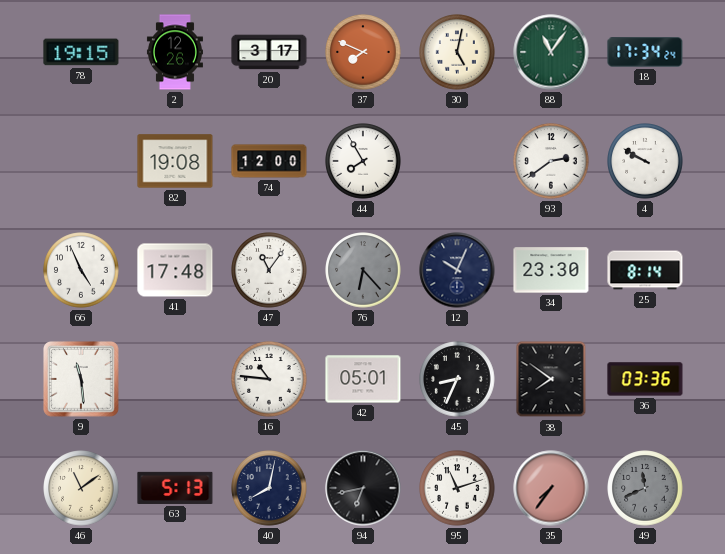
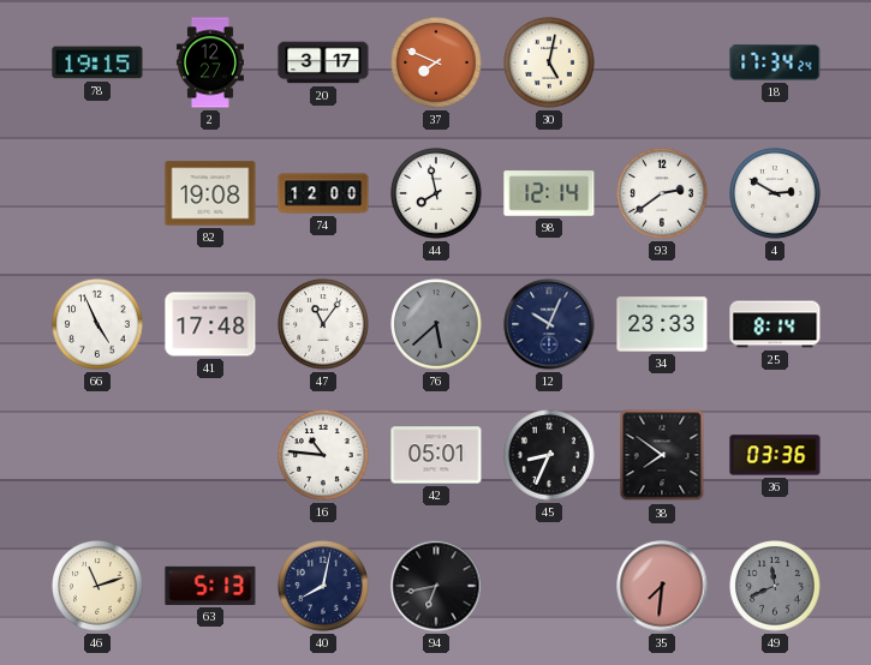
2: 12:26 -> 12:27
88: 11:06 -> none
44: 7:55 -> 7:58
98: none -> 12:14
4: 9:50 -> 2:50
76: 6:23 -> 5:38
34: 23:30 -> 23:33
9: 11:29 -> none
46: 11:09 -> 11:12
95: 11:12 -> none
35: 7:36 -> 7:31
